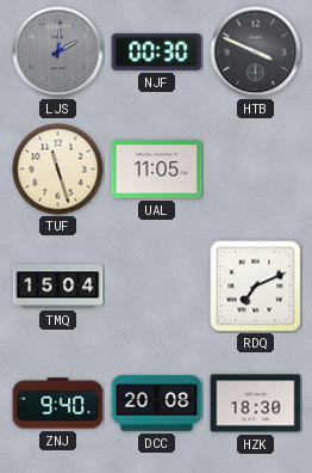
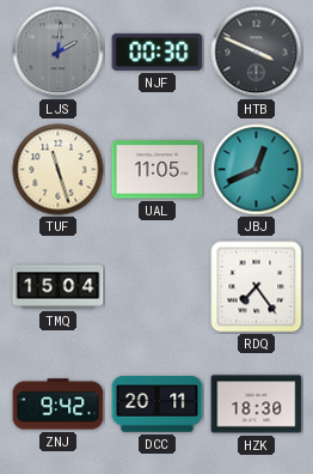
JBJ: none -> 12:41
RDQ: 7:11 -> 7:24
ZNJ: 9:40 -> 9:42
DCC: 20:08 -> 20:11
